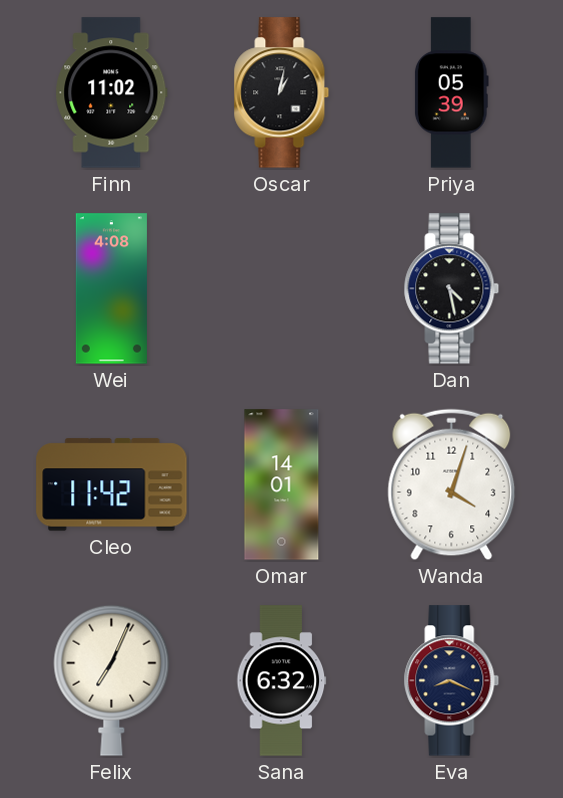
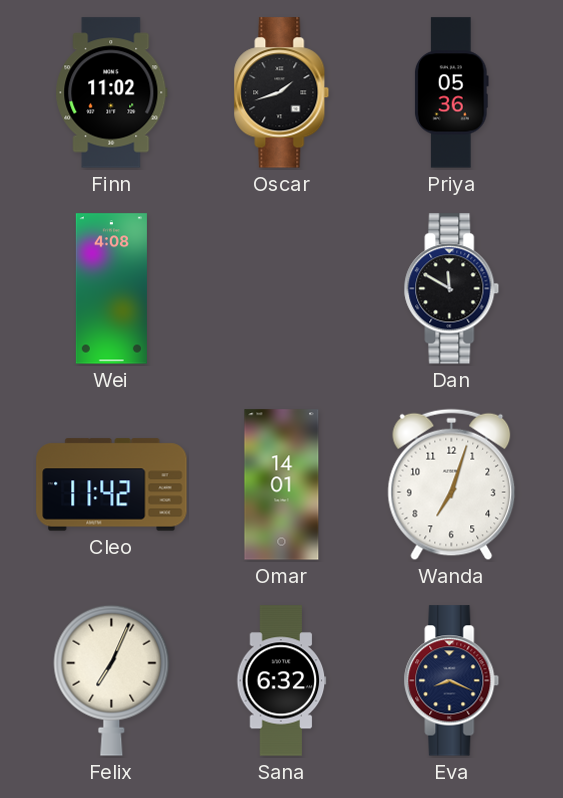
Oscar: 1:02 -> 1:42
Priya: 05:39 -> 05:36
Dan: 4:28 -> 11:50
Wanda: 4:03 -> 7:03
